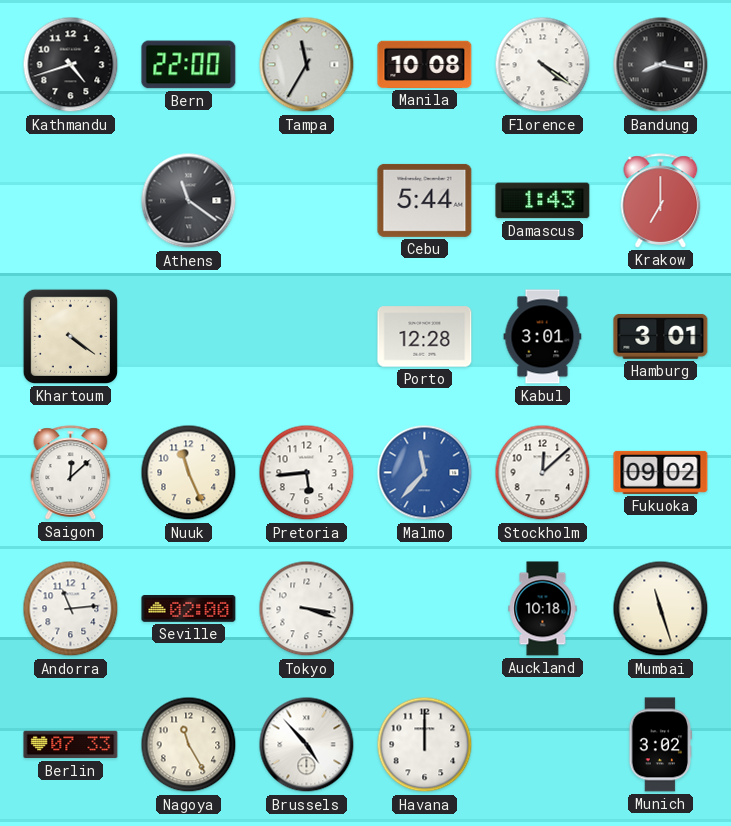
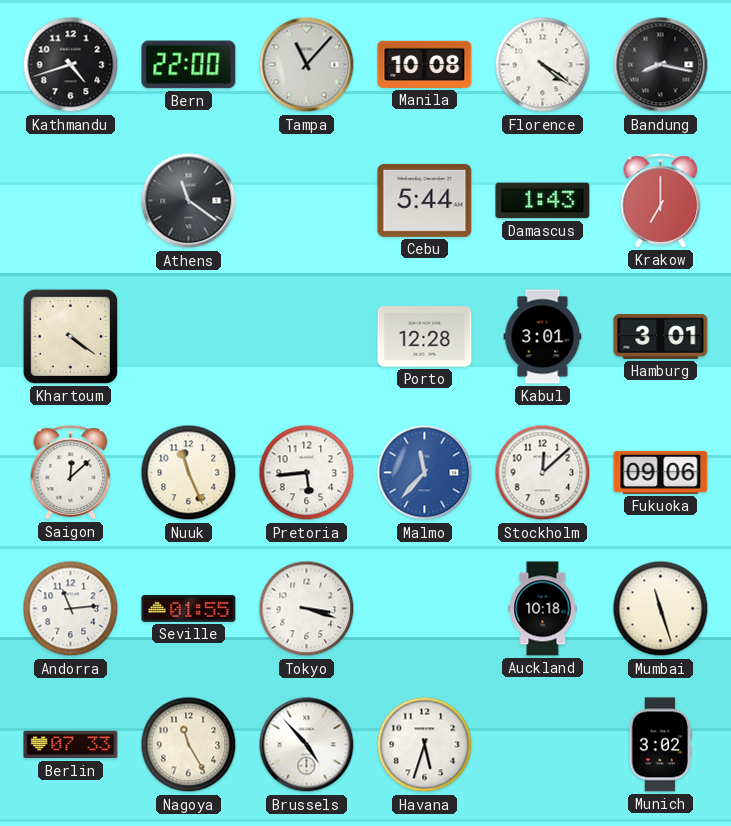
Tampa: 11:35 -> 11:07
Fukuoka: 09:02 -> 09:06
Seville: 02:00 -> 01:55
Havana: 12:00 -> 5:33
